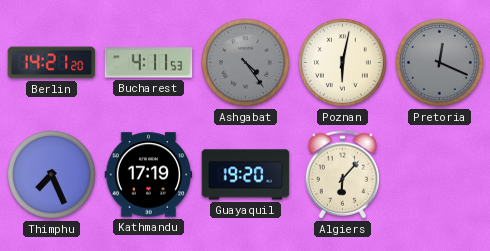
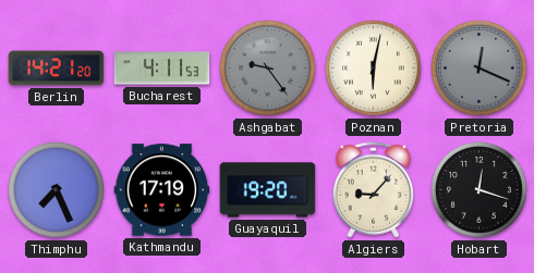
Ashgabat: 4:24 -> 9:24
Algiers: 6:07 -> 9:07
Hobart: none -> 12:18
